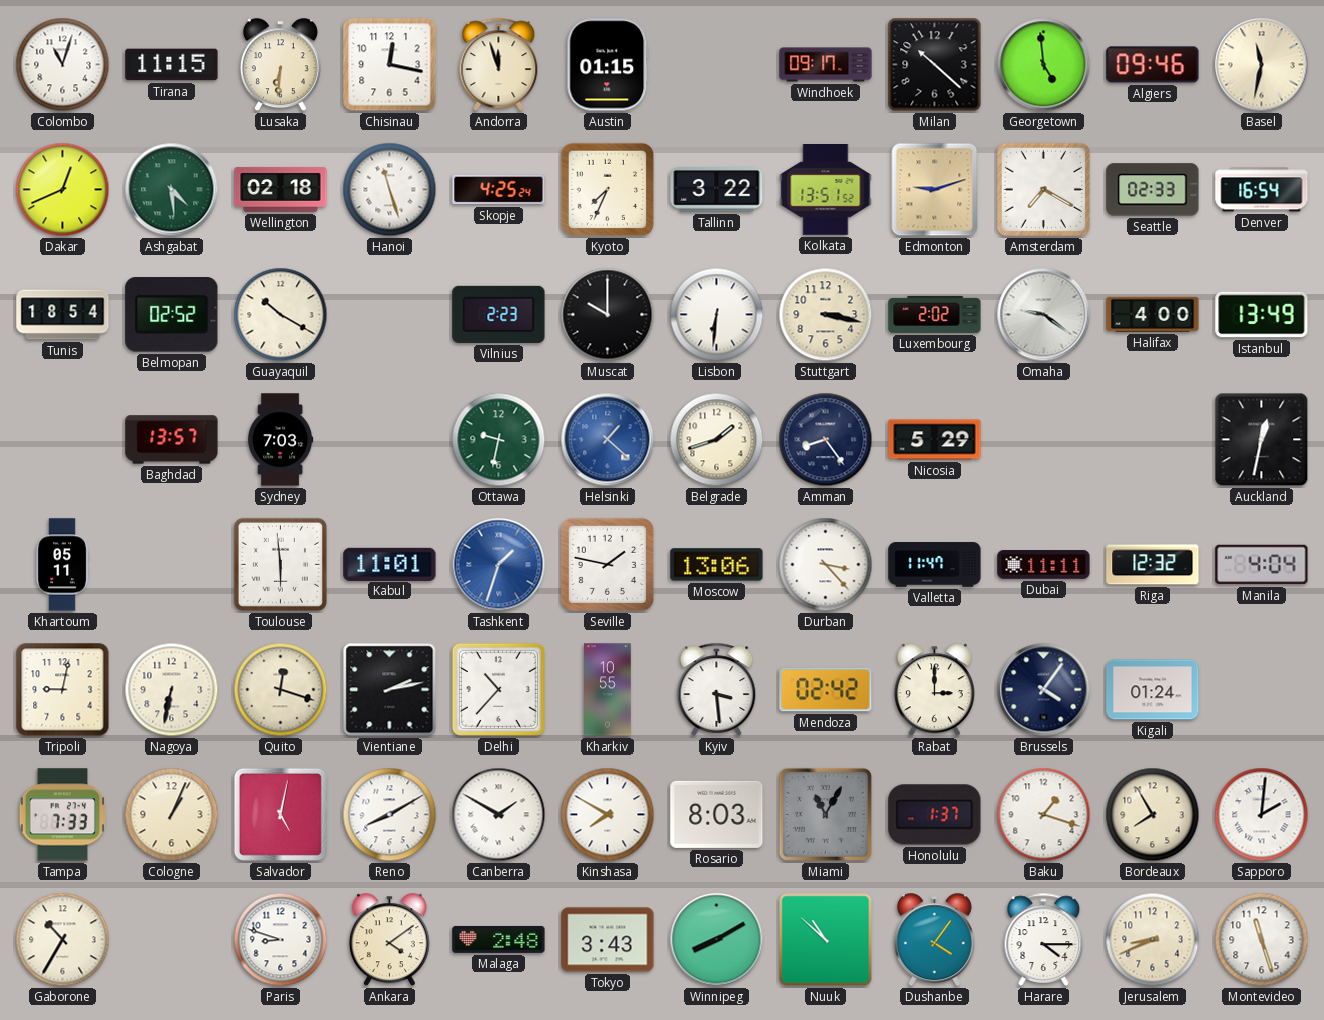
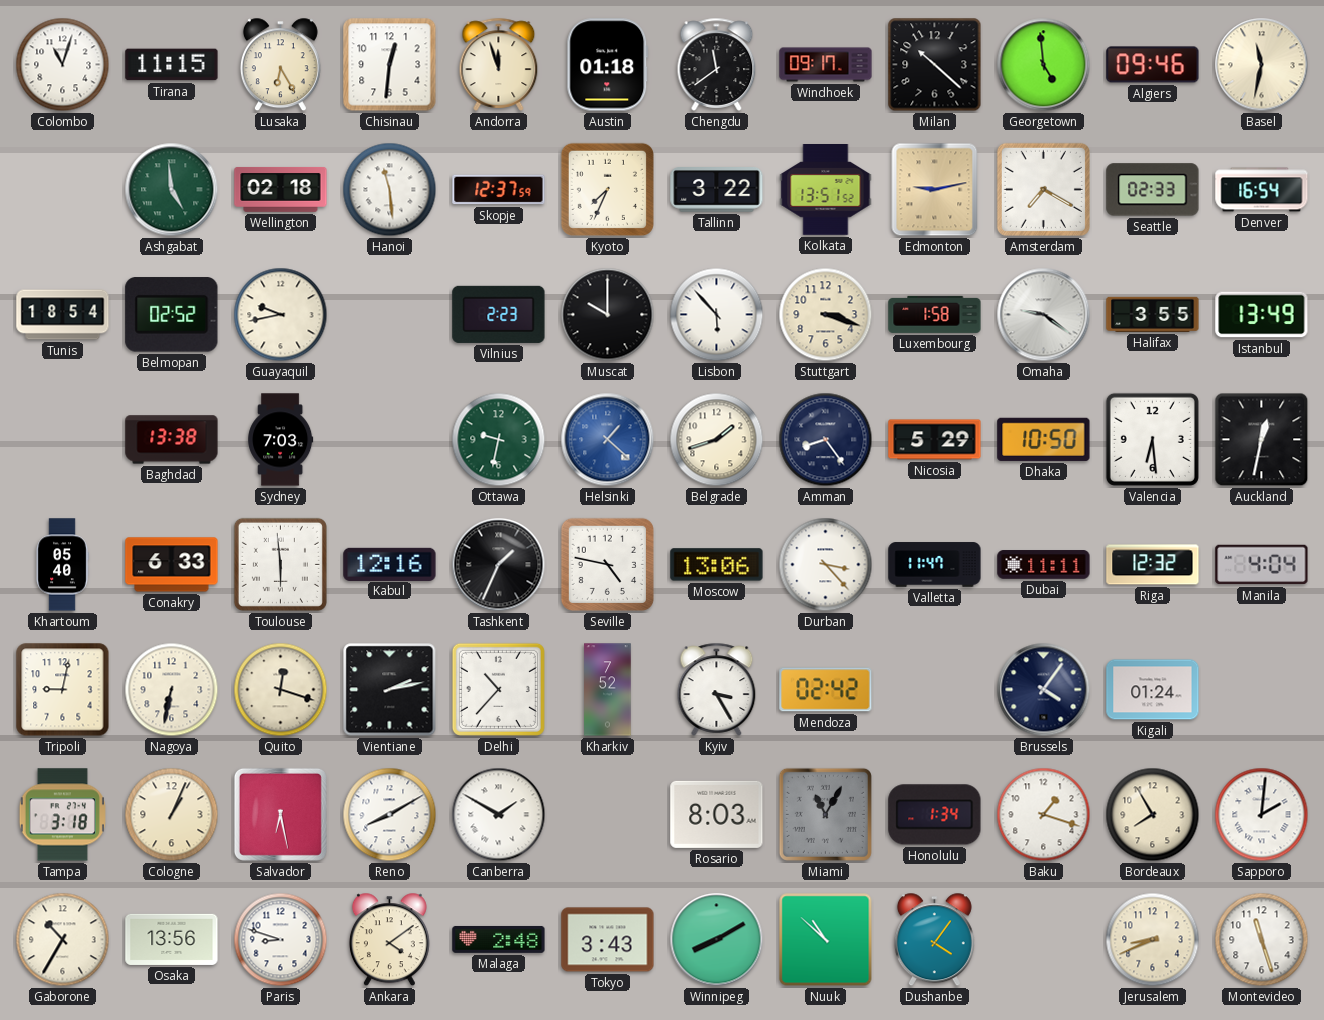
Lusaka: 6:31 -> 6:25
Chisinau: 12:17 -> 12:31
Austin: 01:15 -> 01:18
Chengdu: none -> 11:39
Dakar: 12:41 -> none
Ashgabat: 4:29 -> 4:59
Hanoi: 11:27 -> 11:29
Skopje: 4:25 -> 12:37
Edmonton: 9:12 -> 9:13
Guayaquil: 10:20 -> 9:43
Lisbon: 6:31 -> 5:53
Stuttgart: 3:17 -> 3:18
Luxembourg: 2:02 -> 1:58
Halifax: 4:00 -> 3:55
Baghdad: 13:57 -> 13:38
Dhaka: none -> 10:50
Valencia: none -> 6:29
Khartoum: 05:11 -> 05:40
Conakry: none -> 6:33
Kabul: 11:01 -> 12:16
Tashkent: 1:33 -> 1:34
Tashkent dial: blue -> black
Seville: 1:47 -> 4:47
Kharkiv: 10:55 -> 7:52
Kyiv: 3:29 -> 3:25
Rabat: 3:00 -> none
Tampa: 7:33 -> 3:18
Salvador: 5:02 -> 6:28
Kinshasa: 7:50 -> none
Honolulu: 1:37 -> 1:34
Osaka: none -> 13:56
Harare: 4:15 -> none
